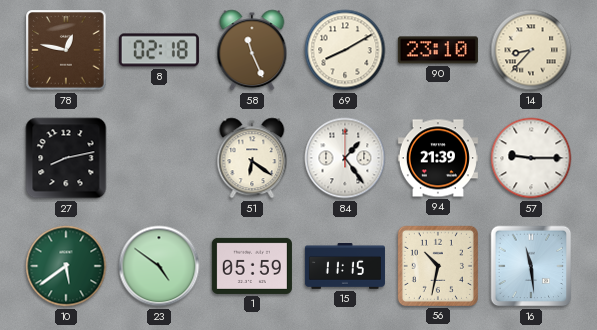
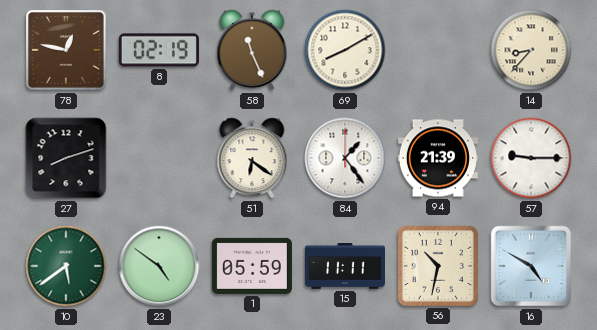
8: 02:18 -> 02:19
90: 23:10 -> none
27: 8:13 -> 8:12
15: 11:15 -> 11:11
16: 11:29 -> 4:50
